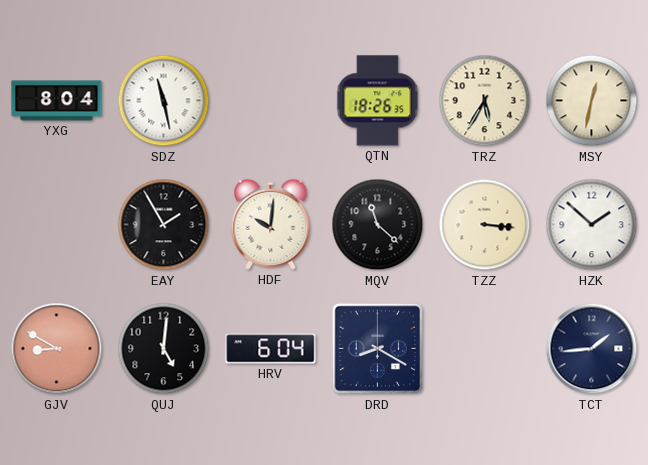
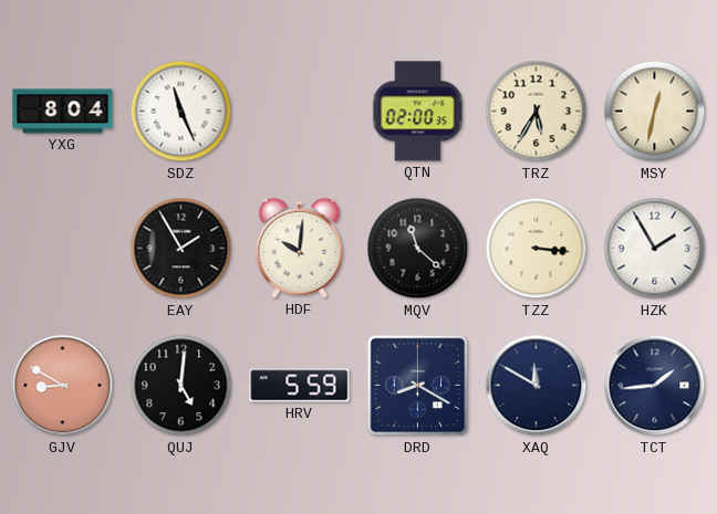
SDZ: 11:28 -> 11:26
QTN: 18:26 -> 02:00
HZK: 1:52 -> 1:55
HRV: 6:04 -> 5:59
XAQ: none -> 11:50
